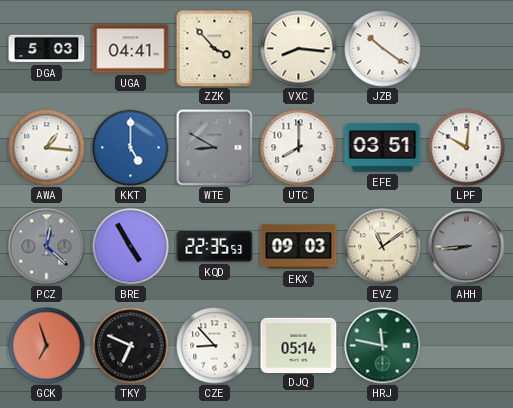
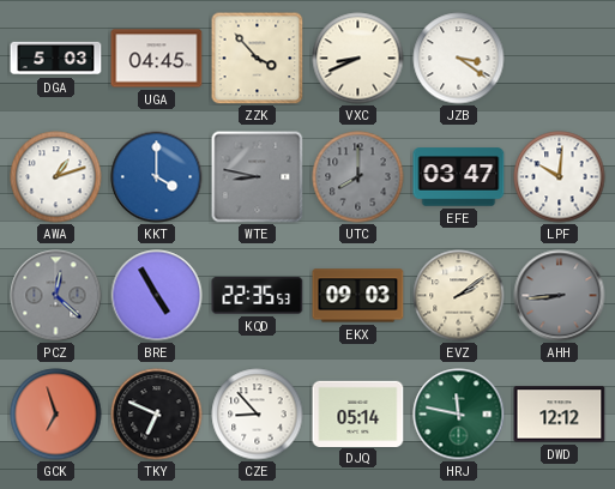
UGA: 04:41 -> 04:45
VXC: 8:16 -> 8:41
JZB: 10:21 -> 3:21
AWA: 1:16 -> 1:12
KKT: 5:00 -> 4:00
WTE: 8:50 -> 8:47
UTC dial: white -> grey
EFE: 03:51 -> 03:47
EVZ: 11:09 -> 2:09
DWD: none -> 12:12
